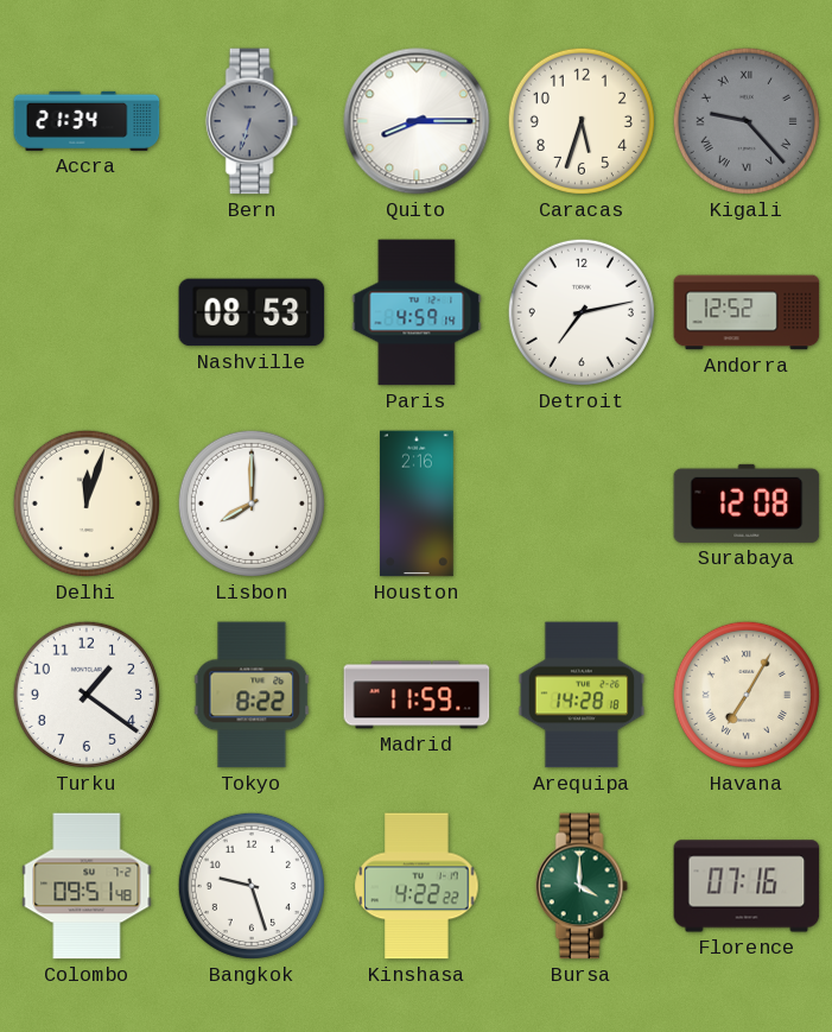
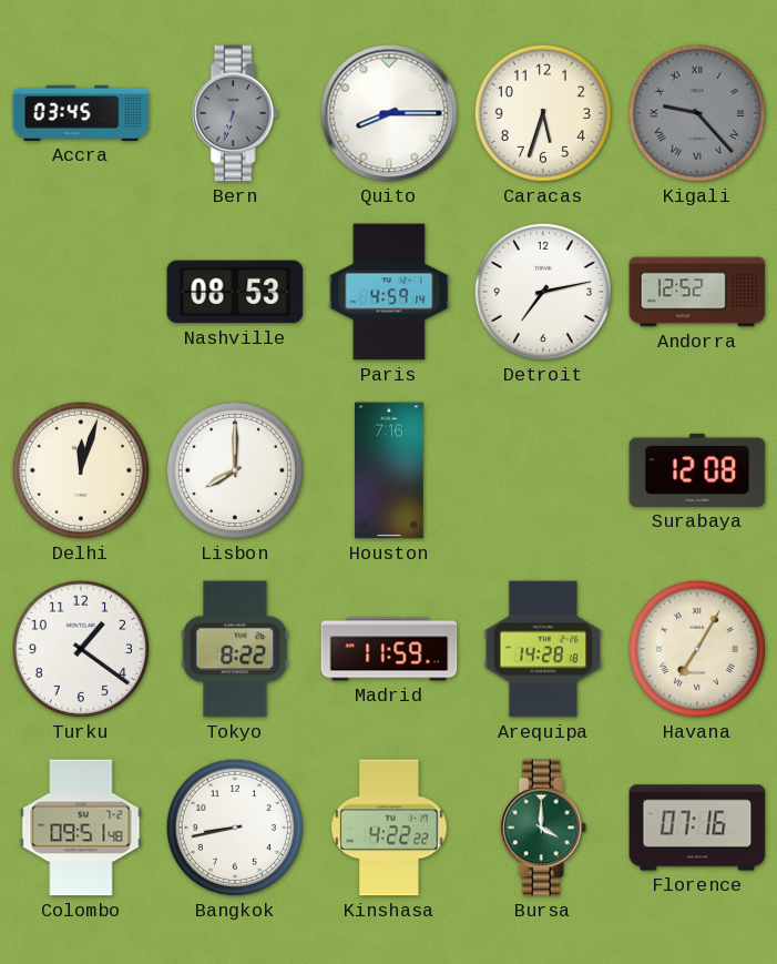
Accra: 21:34 -> 03:45
Houston: 2:16 -> 7:16
Bangkok: 9:27 -> 8:43
